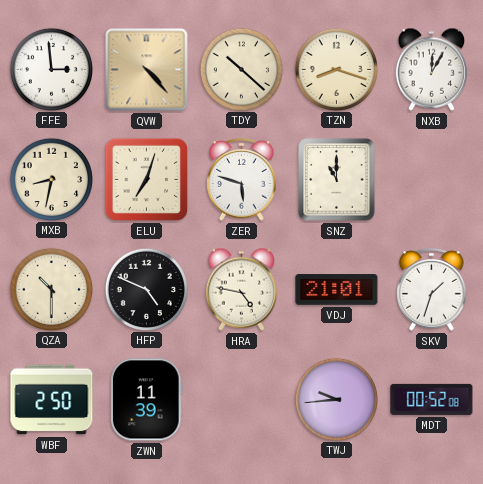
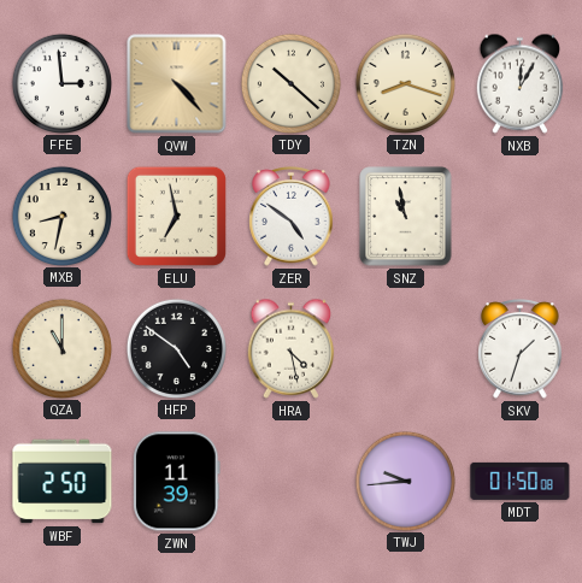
ELU: 7:03 -> 6:58
ZER: 5:48 -> 4:51
SNZ: 11:00 -> 10:58
QZA: 10:30 -> 11:00
HFP: 4:49 -> 4:51
HRA: 4:47 -> 4:28
VDJ: 21:01 -> none
MDT: 00:52 -> 01:50
